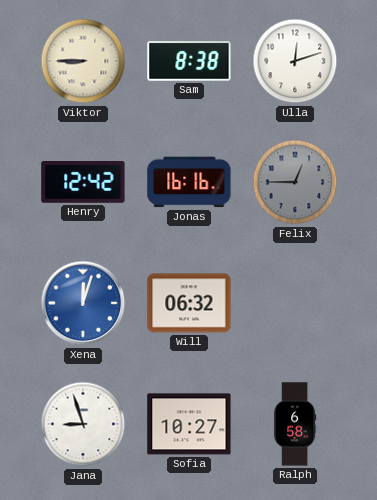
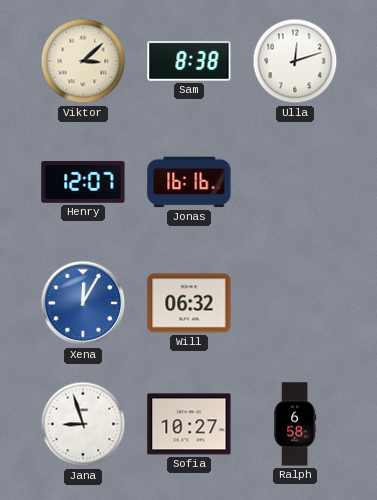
Viktor: 8:45 -> 3:08
Henry: 12:42 -> 12:07
Felix: 12:45 -> none
Xena: 12:03 -> 12:05
